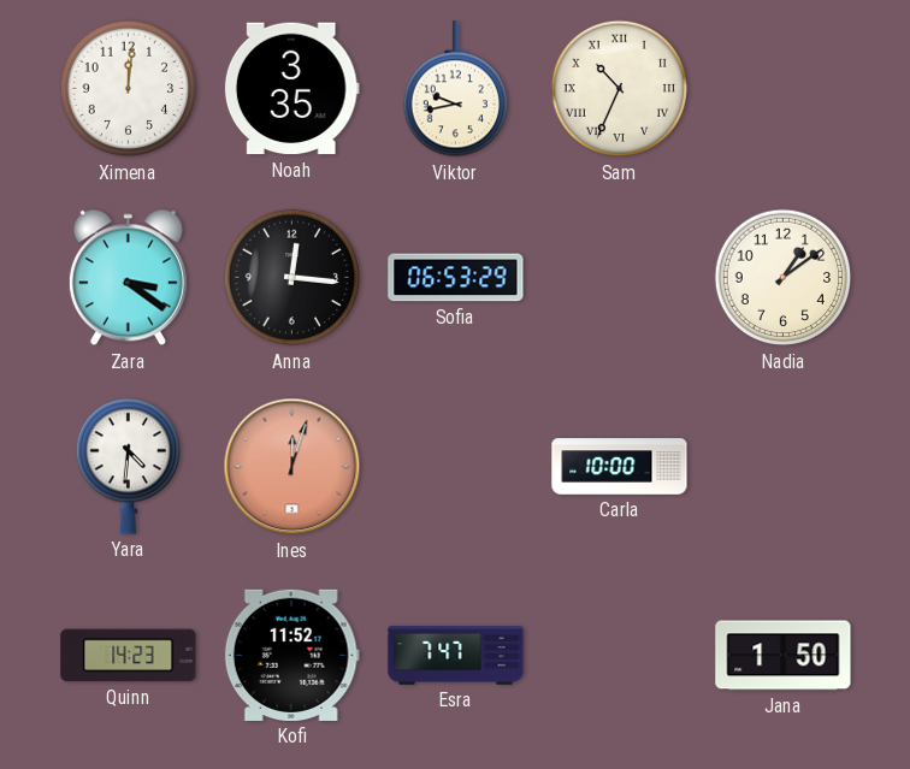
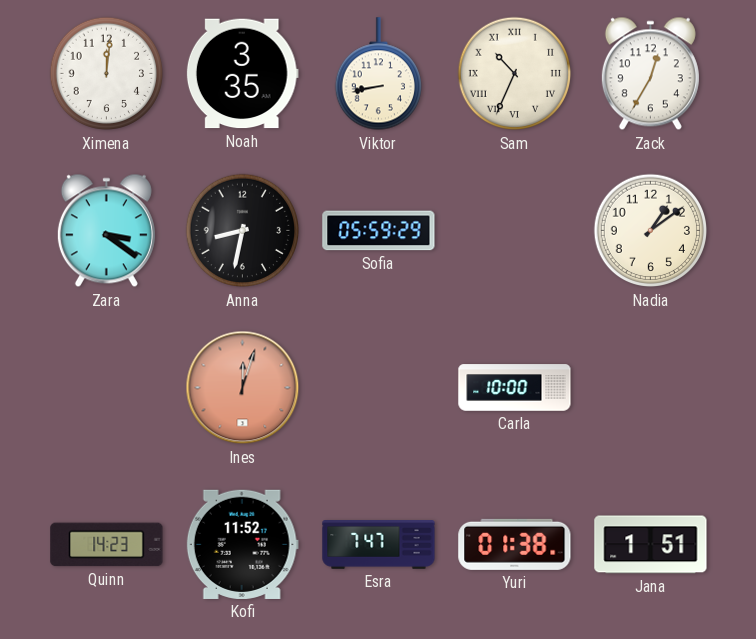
Viktor: 9:43 -> 8:43
Zack: none -> 12:35
Anna: 12:16 -> 8:32
Sofia: 06:53 -> 05:59
Yara: 4:31 -> none
Yuri: none -> 01:38
Jana: 1:50 -> 1:51
